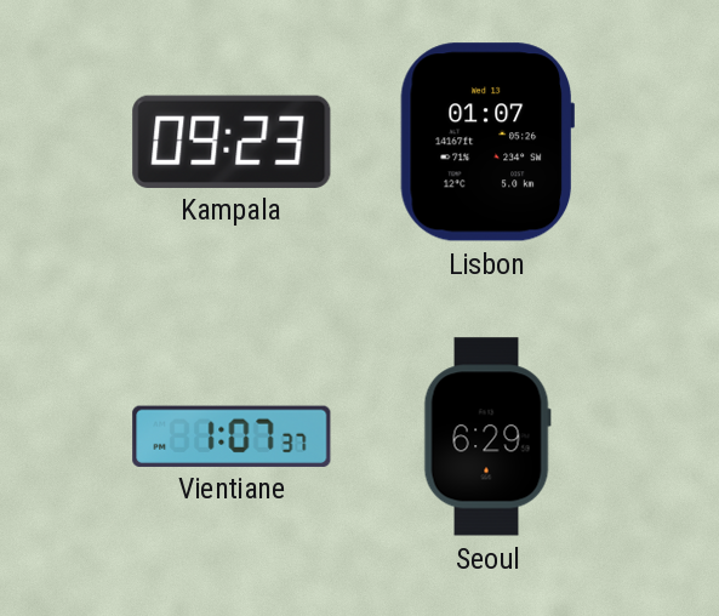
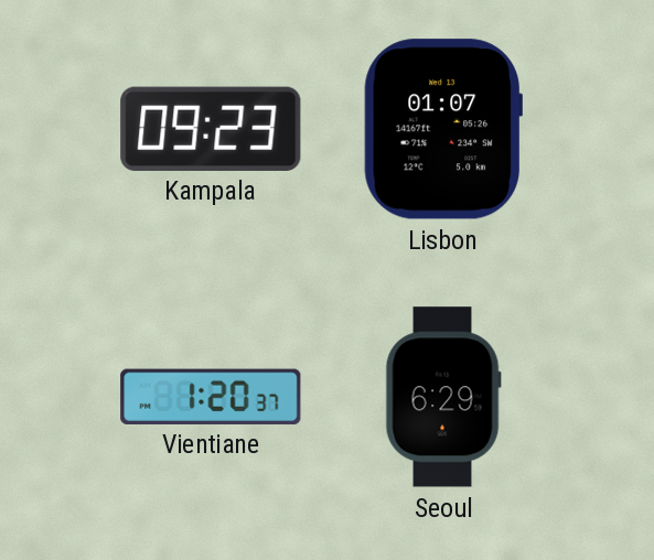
Vientiane: 1:07 -> 1:20
